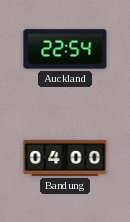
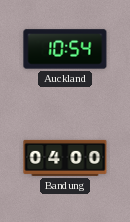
Auckland: 22:54 -> 10:54
